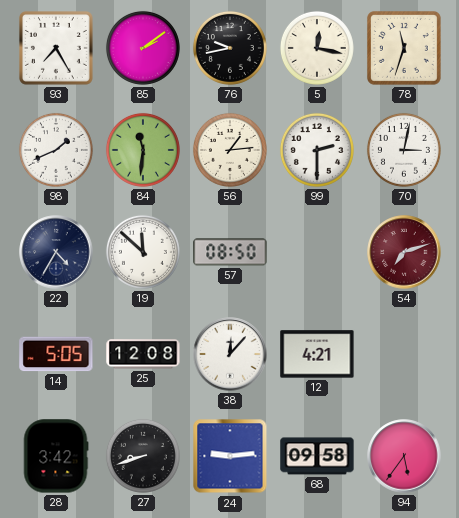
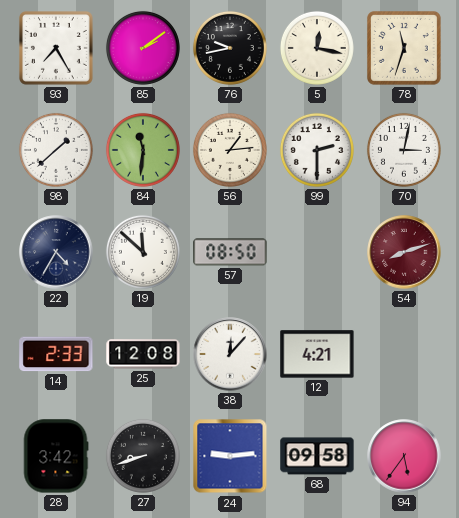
98: 1:41 -> 1:38
54: 7:12 -> 8:12
14: 5:05 -> 2:33
